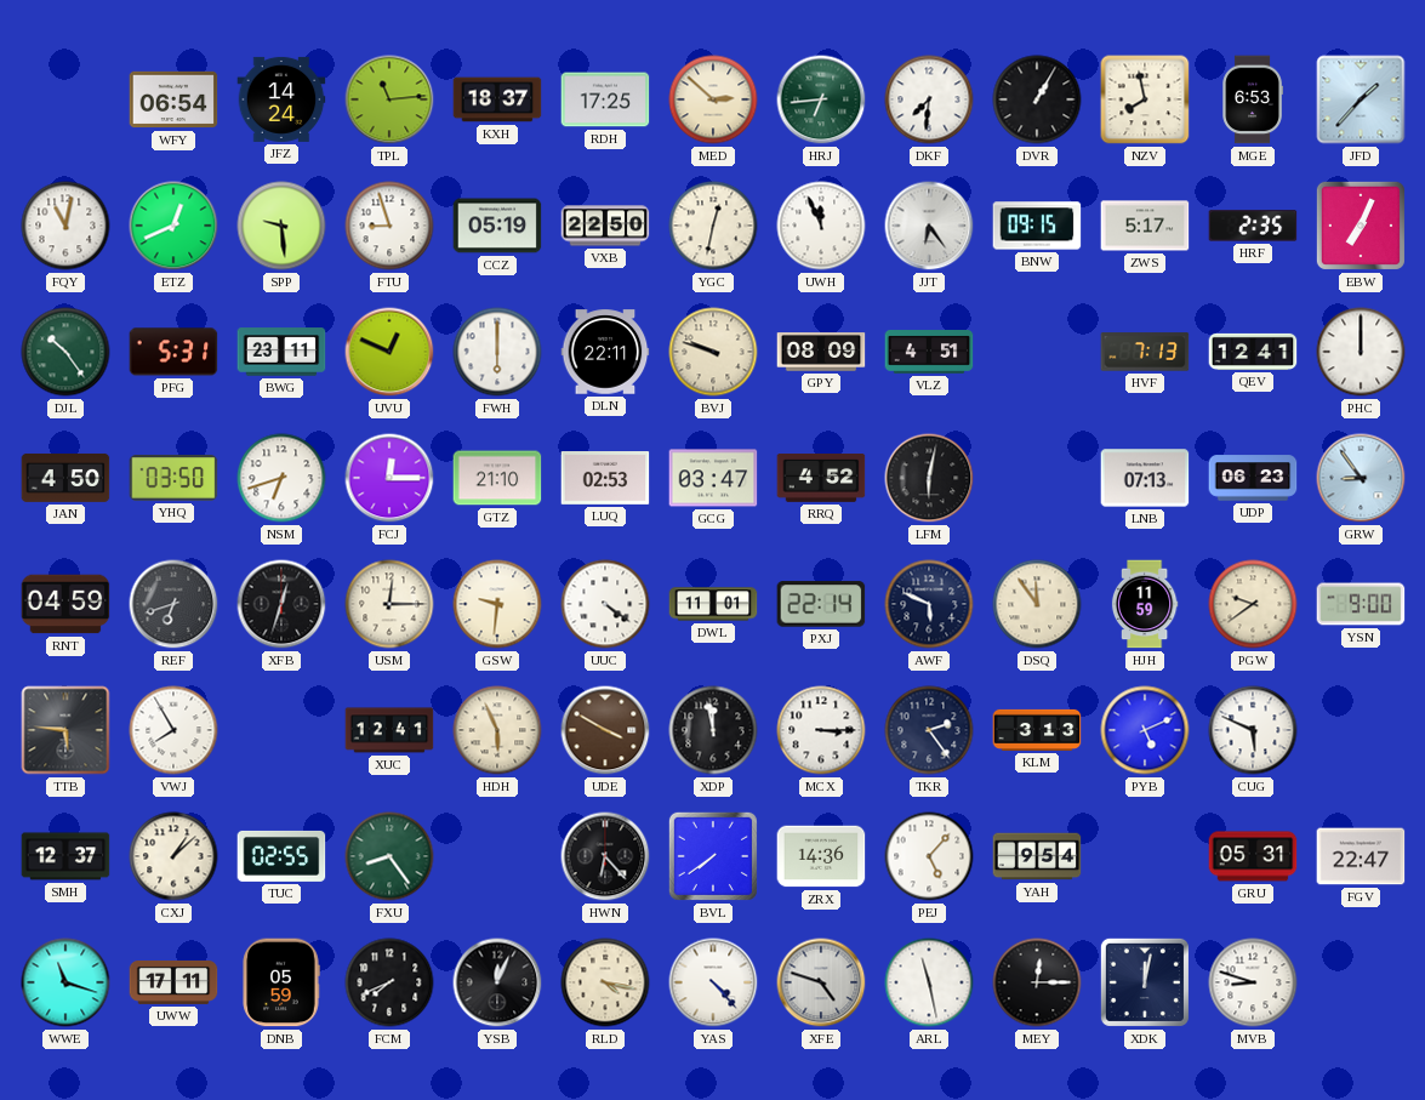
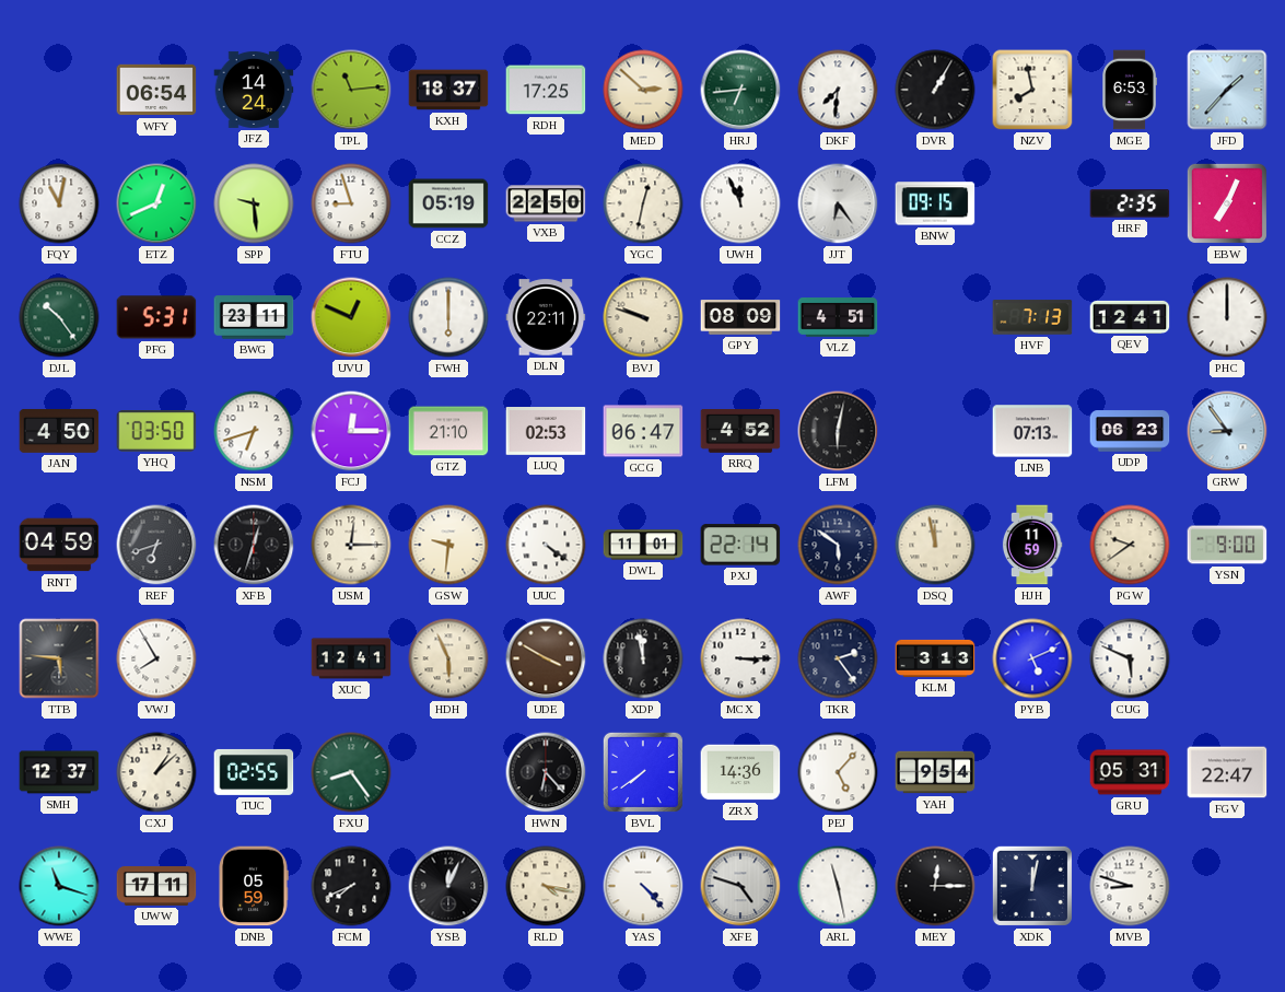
ZWS: 5:17 -> none
GCG: 03:47 -> 06:47
AWF: 5:49 -> 5:51
DSQ: 11:54 -> 11:58
